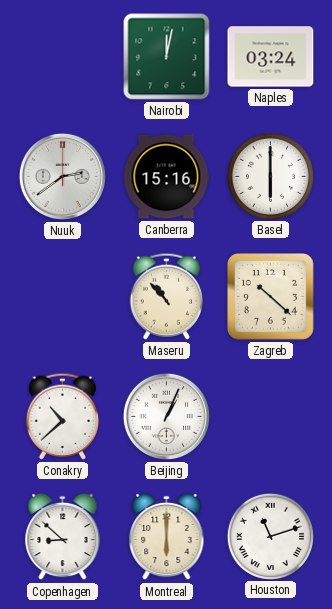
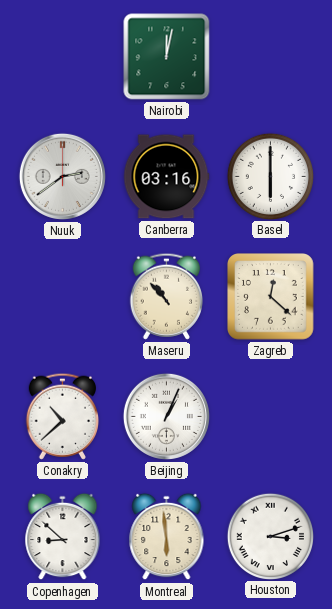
Naples: 03:24 -> none
Canberra: 15:16 -> 03:16
Zagreb: 10:22 -> 12:22
Montreal: 6:00 -> 5:59
Houston: 11:12 -> 3:12
